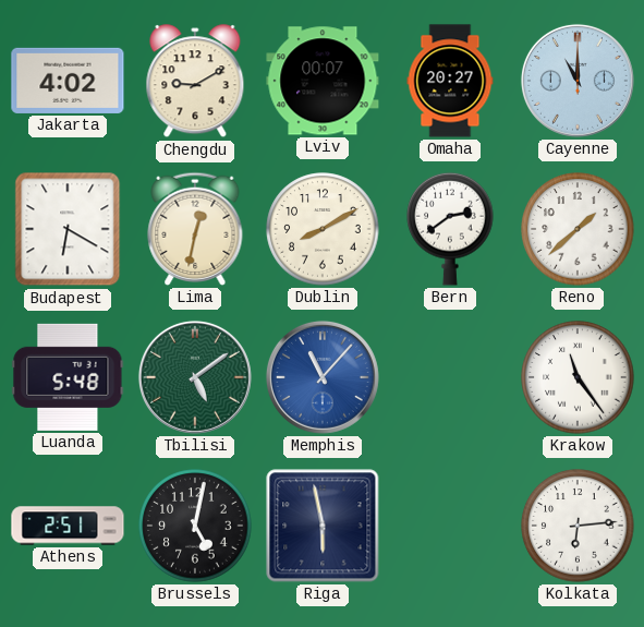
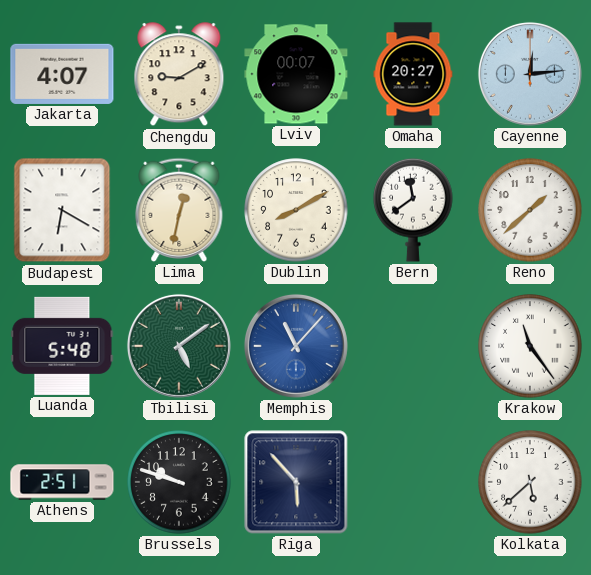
Jakarta: 4:02 -> 4:07
Cayenne: 11:00 -> 12:14
Bern: 2:39 -> 11:39
Brussels: 5:02 -> 9:48
Riga: 5:58 -> 5:53
Kolkata: 6:14 -> 5:38
